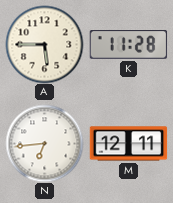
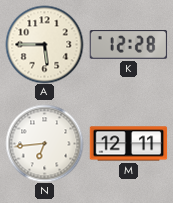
K: 11:28 -> 12:28
